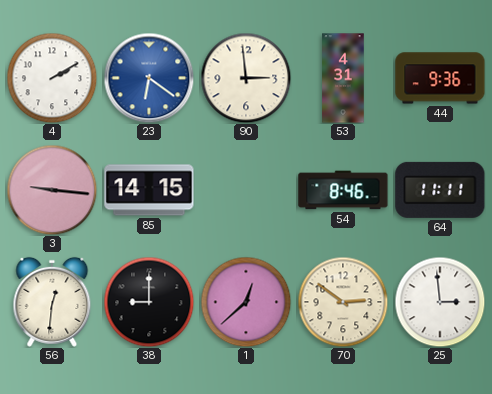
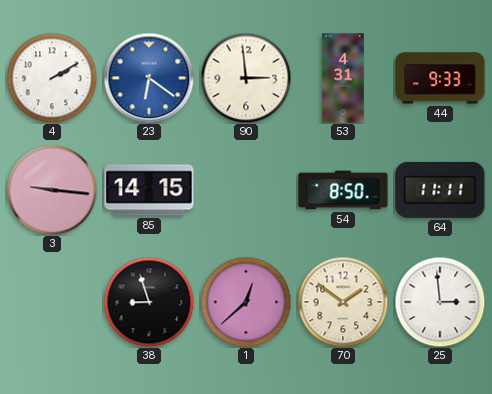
44: 9:36 -> 9:33
54: 8:46 -> 8:50
56: 12:31 -> none
38: 9:00 -> 8:57
70: 2:51 -> 1:51
